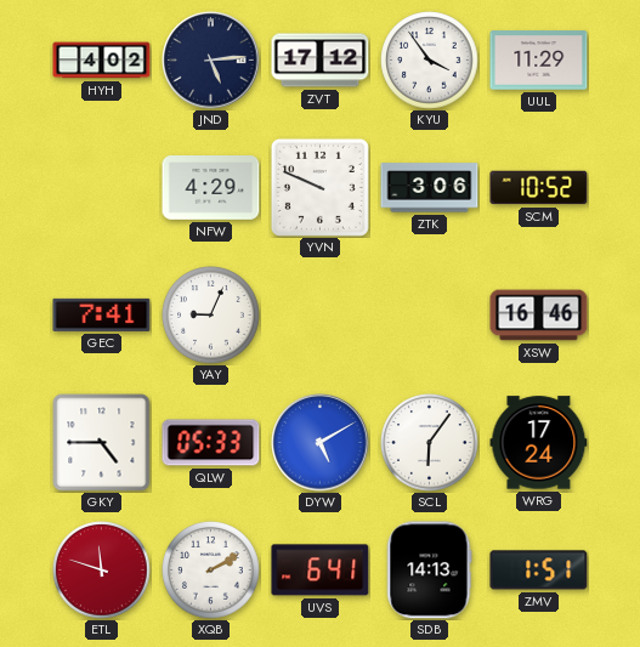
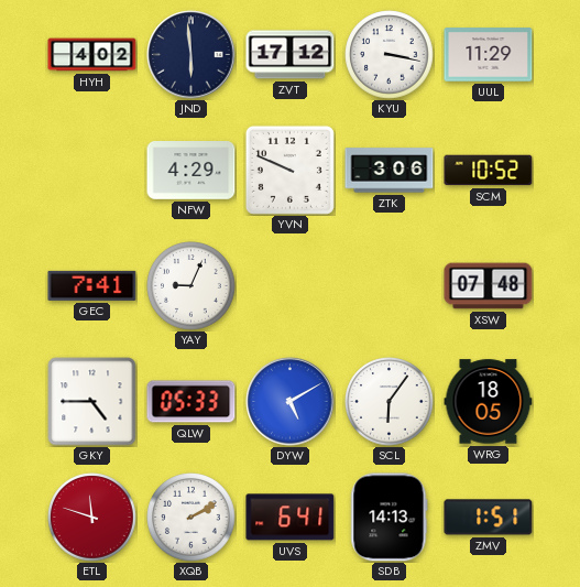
JND: 5:14 -> 5:59
KYU: 3:54 -> 3:17
XSW: 16:46 -> 07:48
WRG: 17:24 -> 18:05
